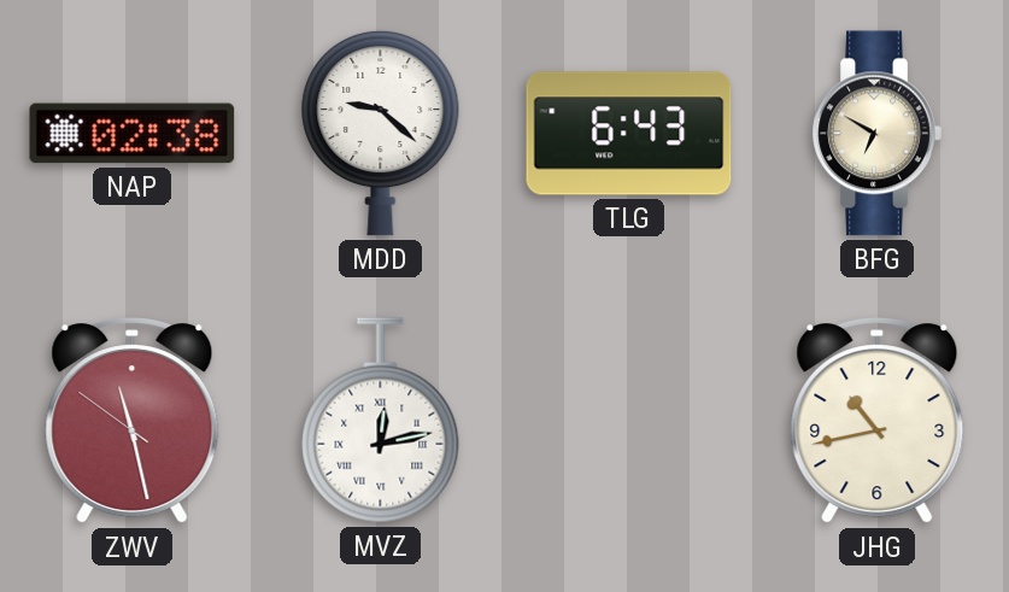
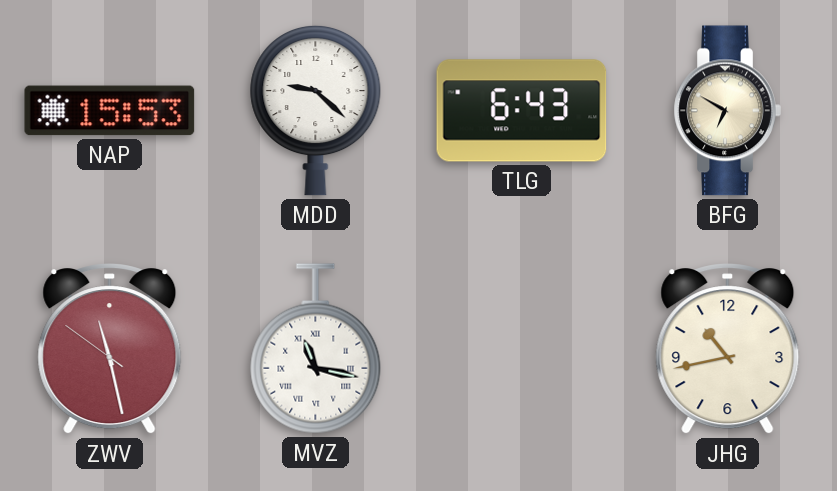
NAP: 02:38 -> 15:53
MVZ: 12:13 -> 11:17
